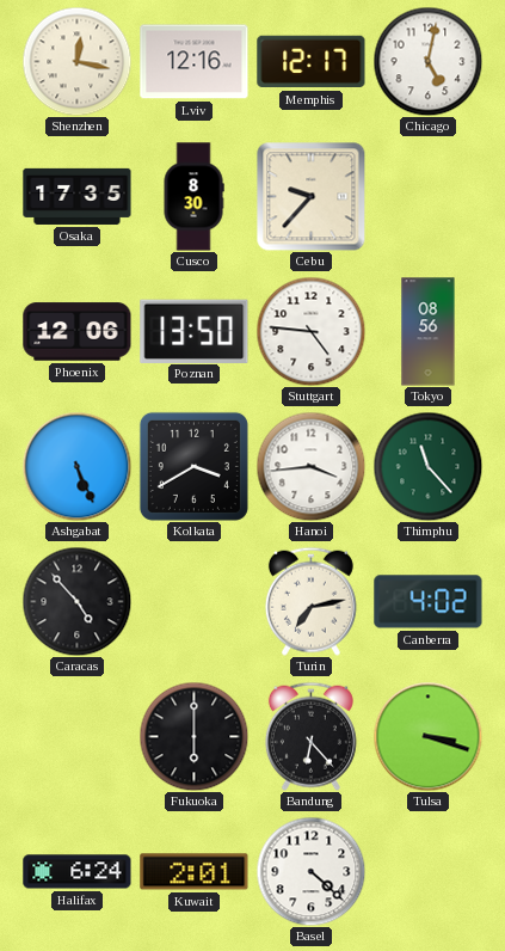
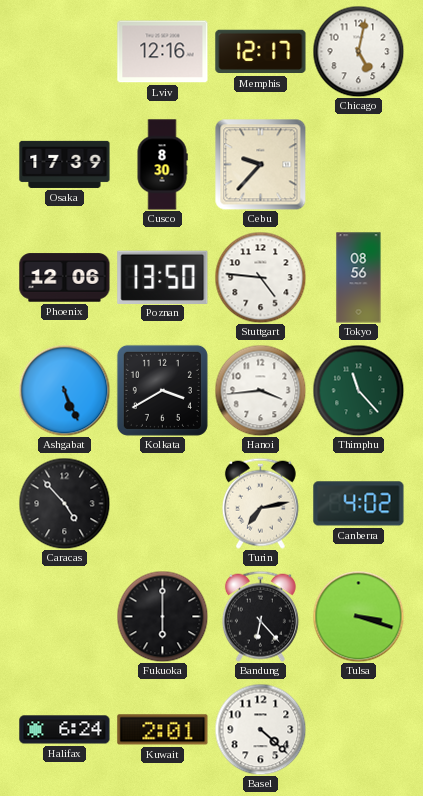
Shenzhen: 12:17 -> none
Osaka: 17:35 -> 17:39
